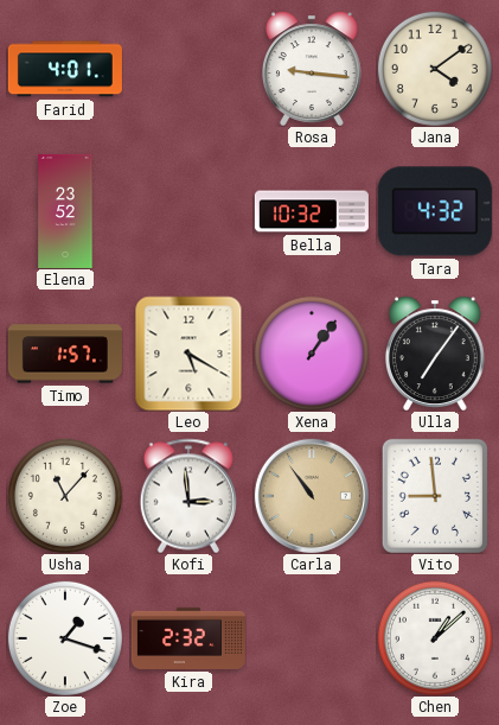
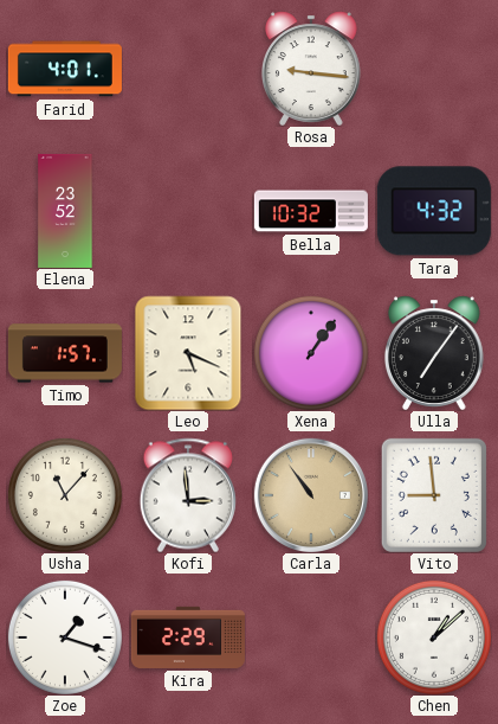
Jana: 4:09 -> none
Leo: 5:20 -> 5:19
Kira: 2:32 -> 2:29
